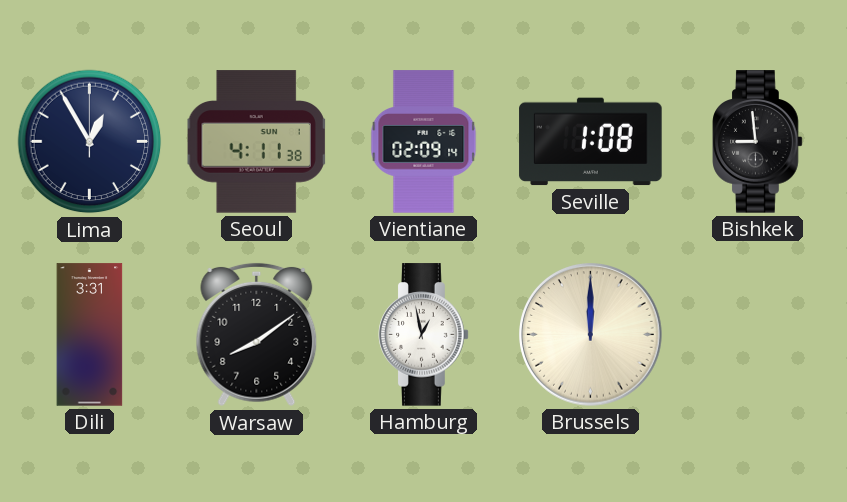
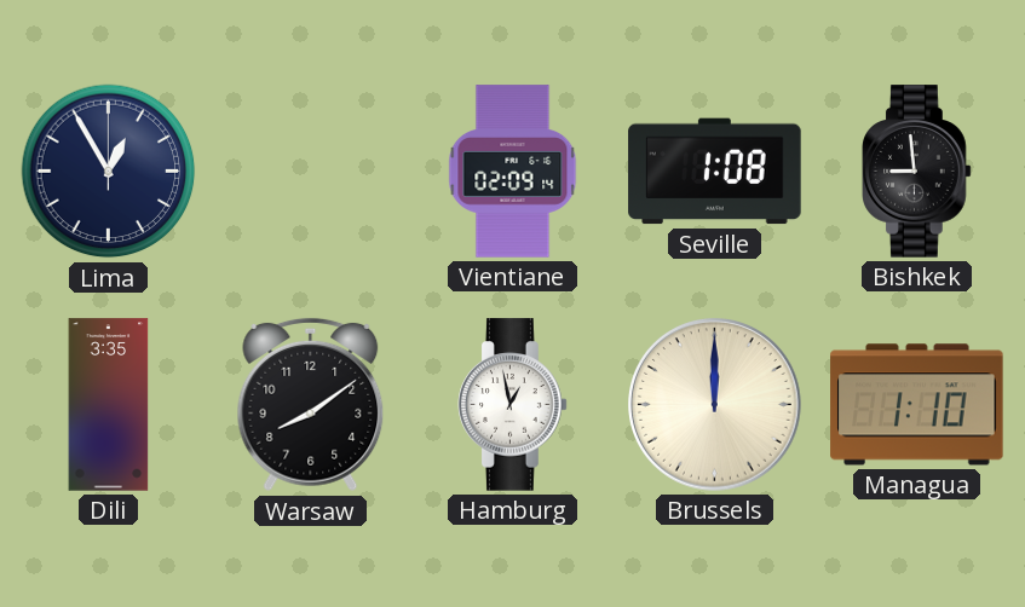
Seoul: 4:11 -> none
Dili: 3:31 -> 3:35
Managua: none -> 1:10
